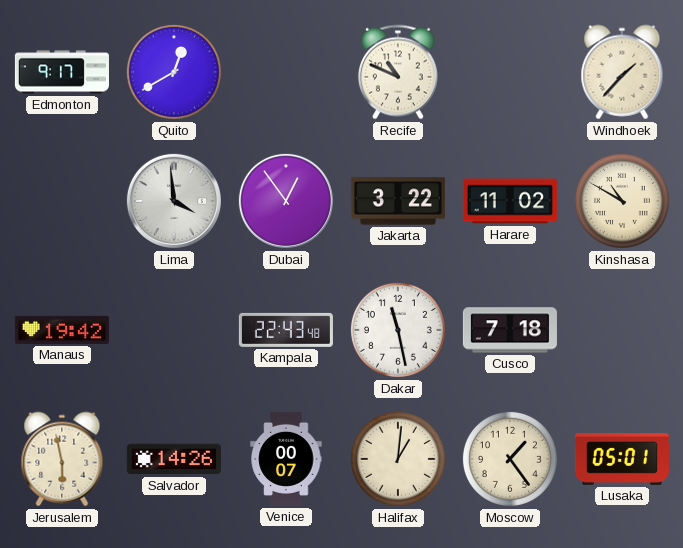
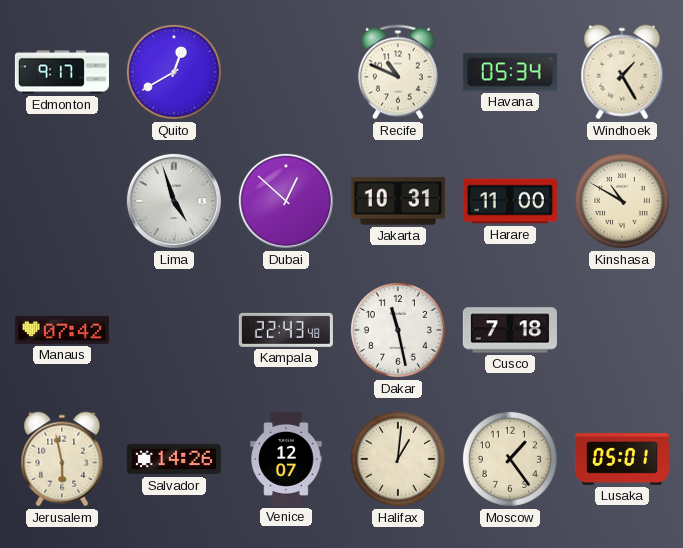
Havana: none -> 05:34
Windhoek: 1:37 -> 1:25
Lima: 3:59 -> 4:57
Dubai: 12:54 -> 12:52
Jakarta: 3:22 -> 10:31
Harare: 11:02 -> 11:00
Manaus: 19:42 -> 07:42
Venice: 00:07 -> 12:07
